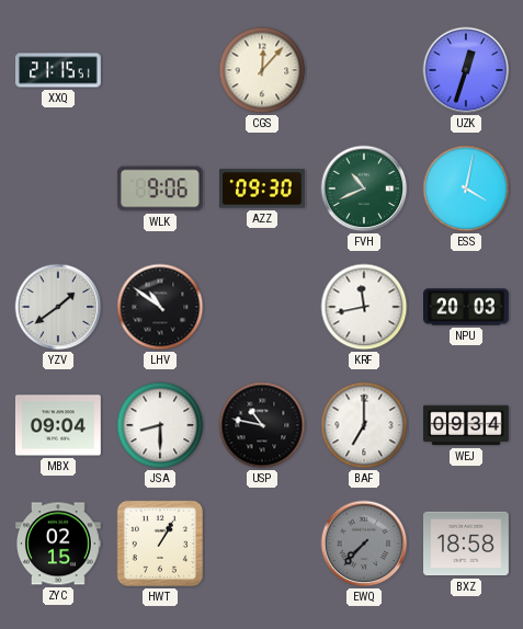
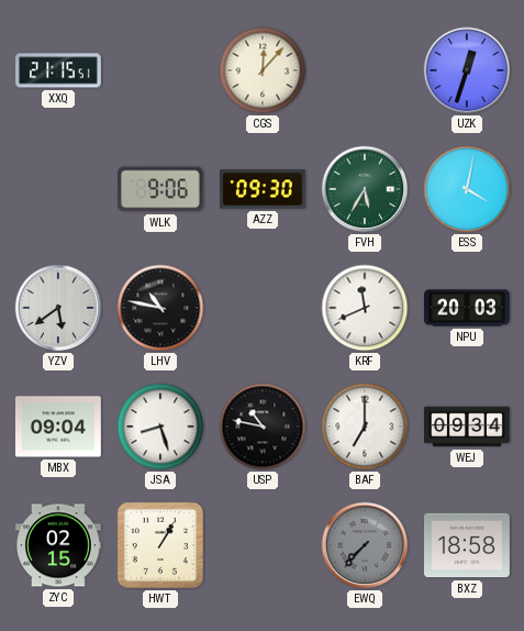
FVH: 10:41 -> 5:35
YZV: 1:39 -> 5:39
LHV: 10:51 -> 10:47
KRF: 11:43 -> 11:41
JSA: 8:30 -> 8:27
